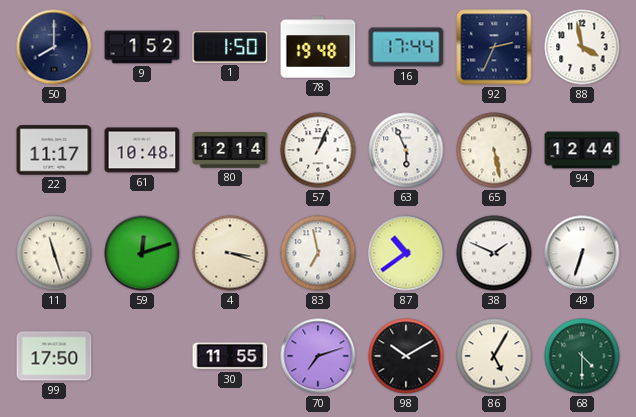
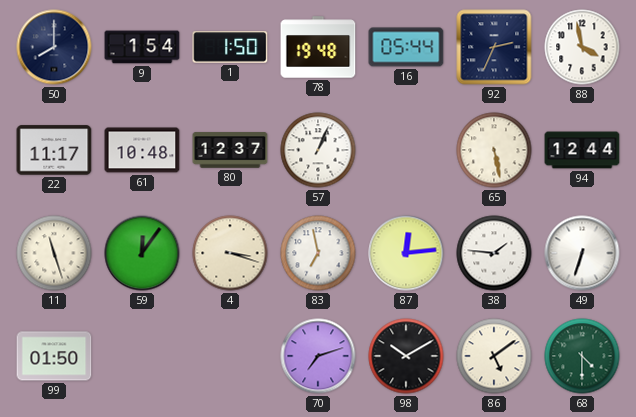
9: 1:52 -> 1:54
16: 17:44 -> 05:44
80: 12:14 -> 12:37
63: 5:56 -> none
59: 12:12 -> 12:06
87: 10:39 -> 12:14
38: 1:49 -> 1:46
99: 17:50 -> 01:50
30: 11:55 -> none
86: 5:05 -> 5:09
